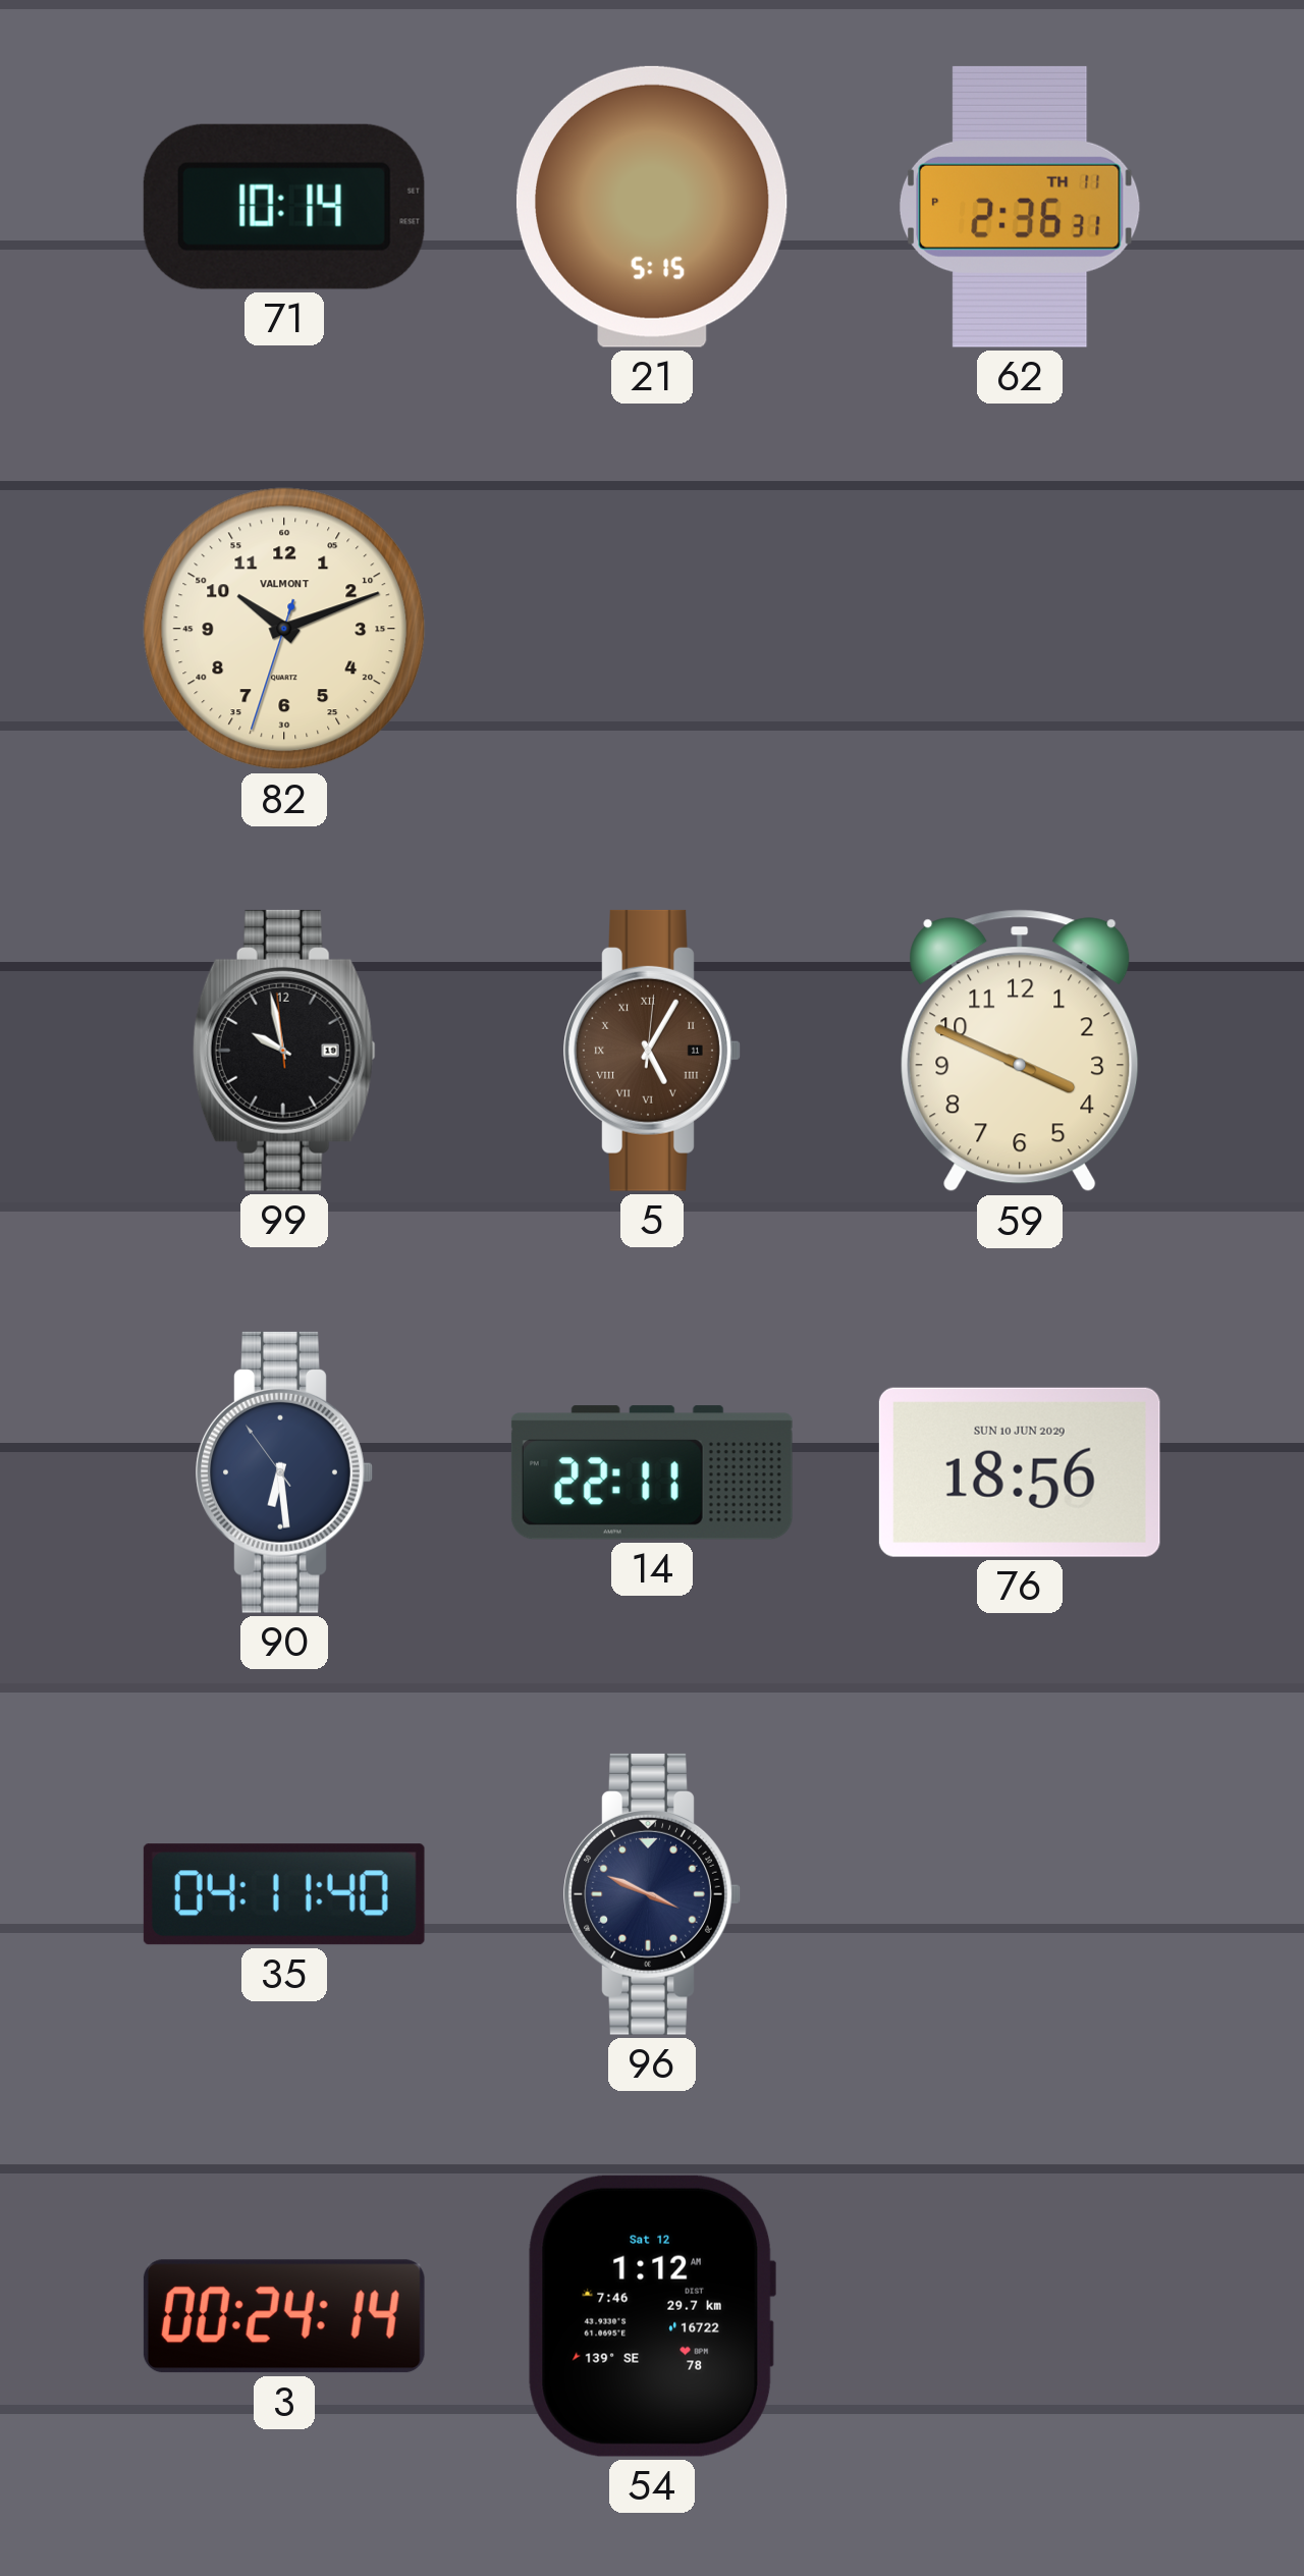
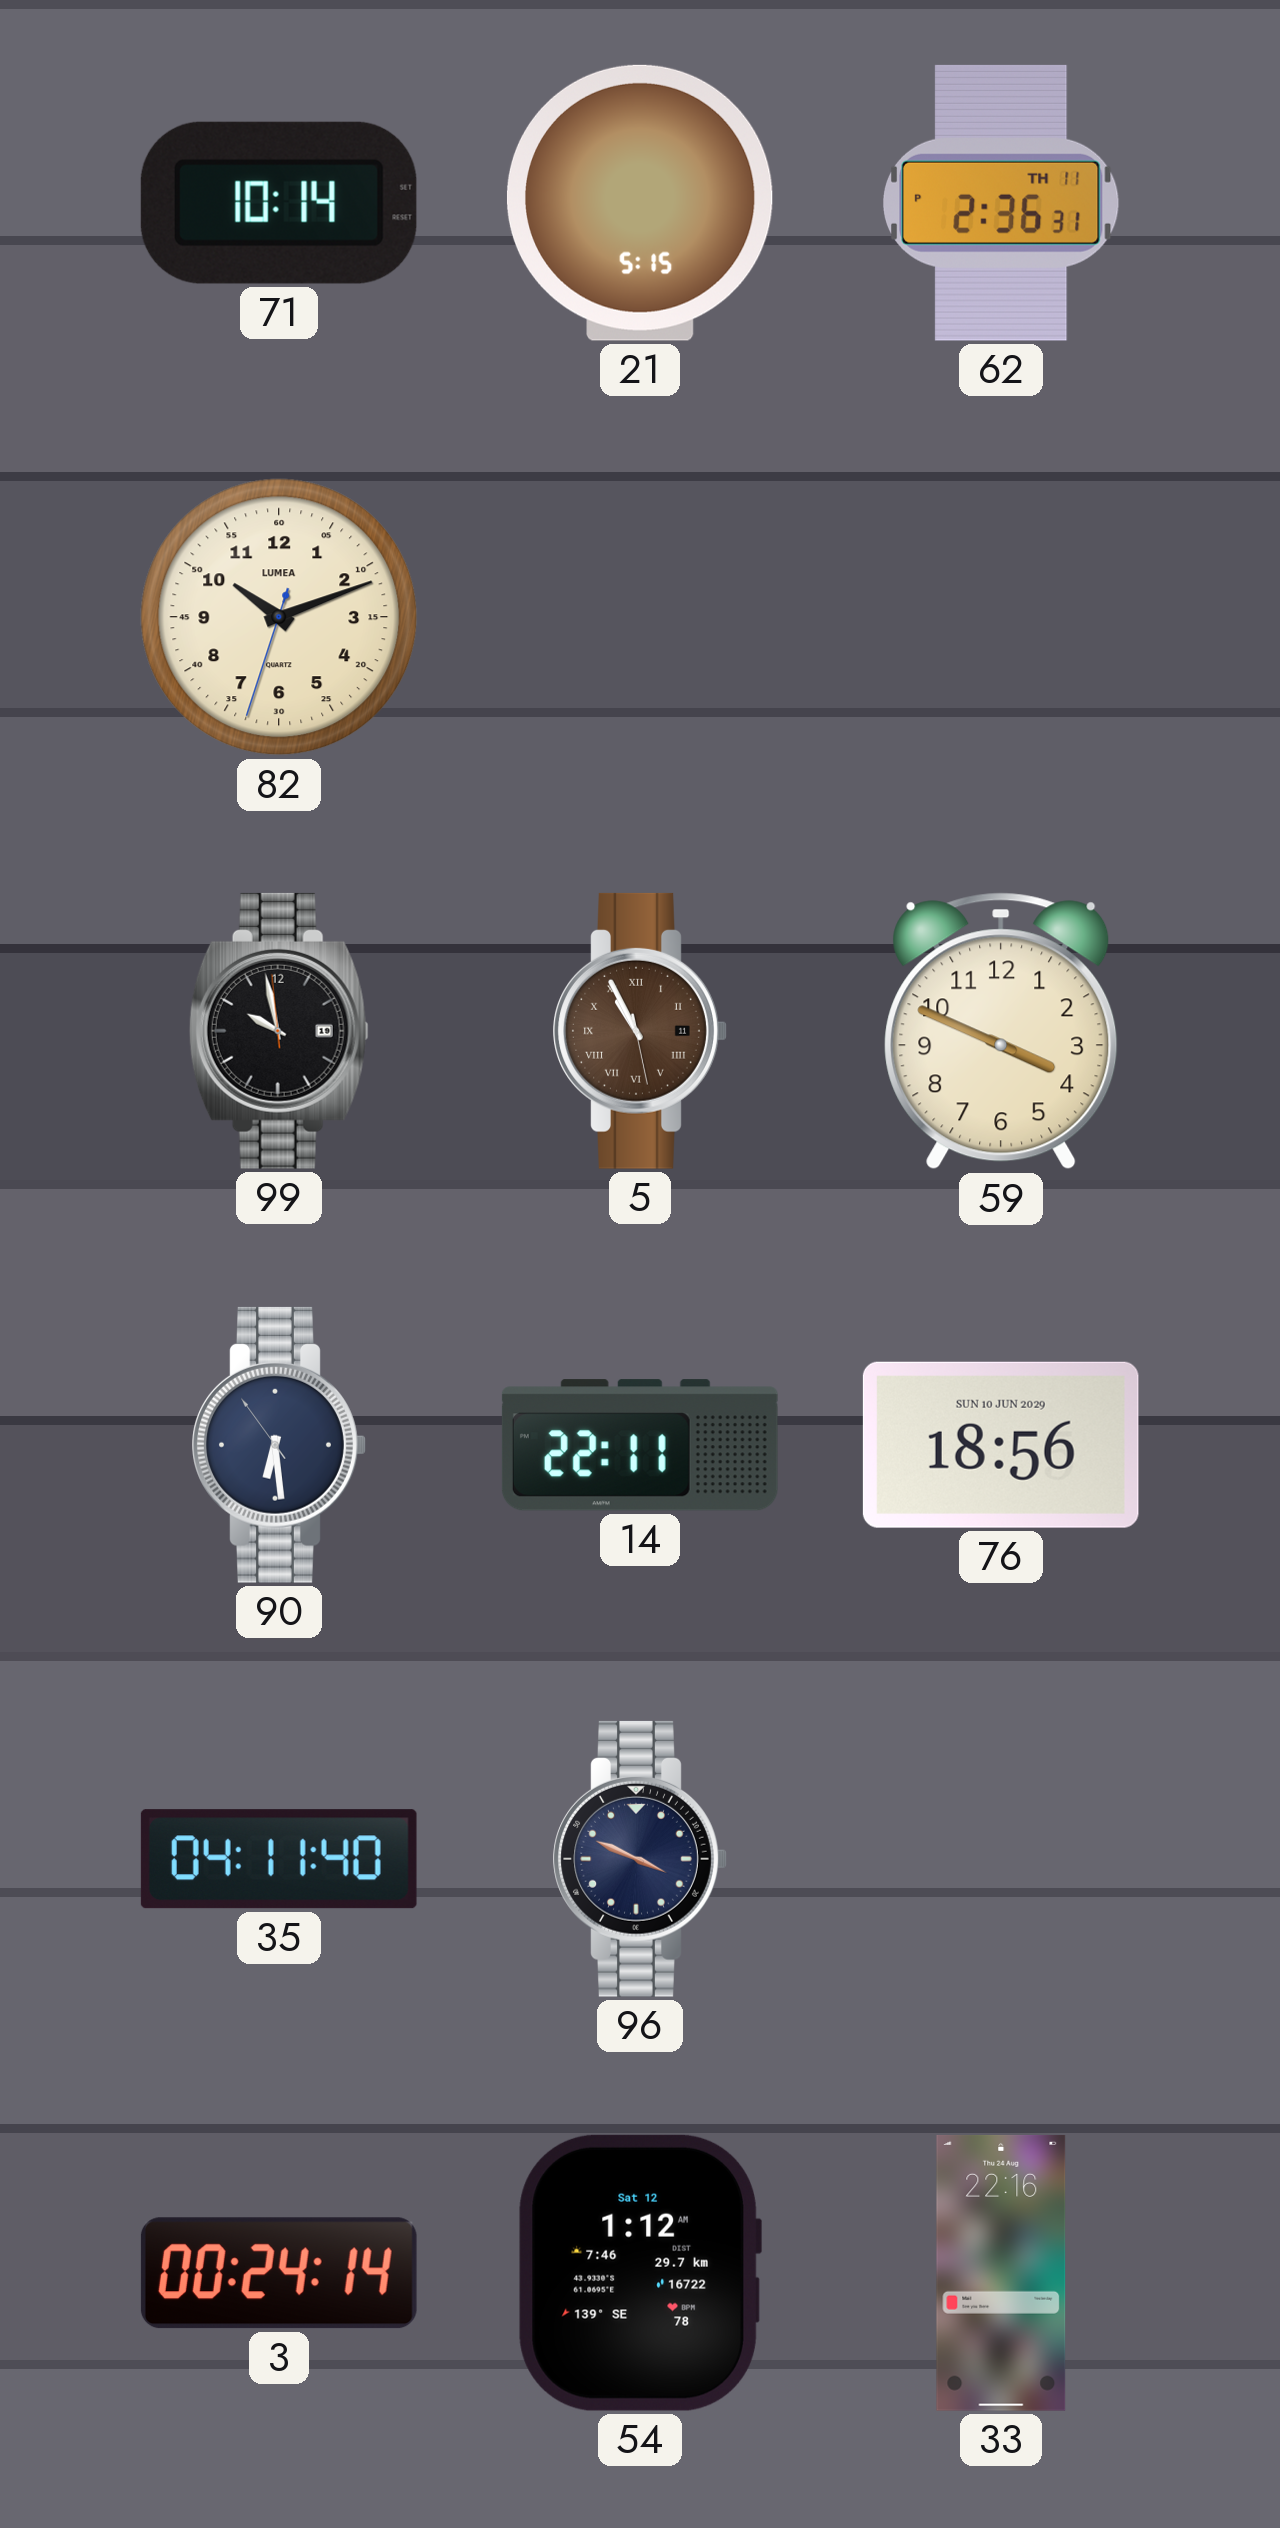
82 brand: VALMONT -> LUMEA
5: 5:05 -> 10:55
33: none -> 22:16
